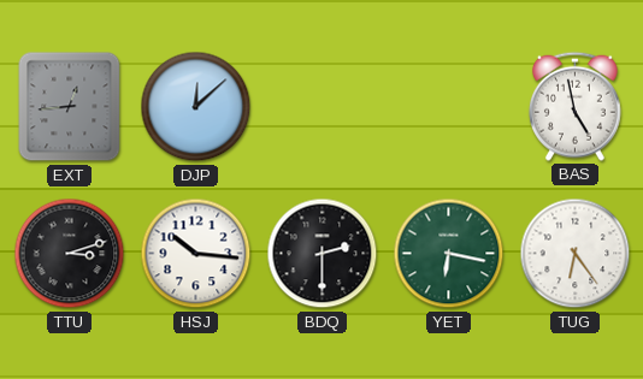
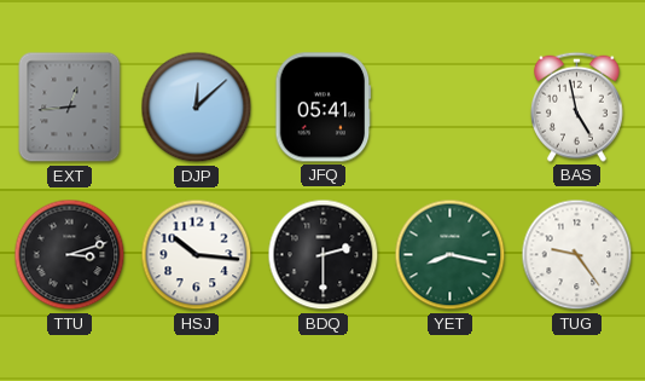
JFQ: none -> 05:41
YET: 6:17 -> 8:17
TUG: 6:24 -> 9:24
